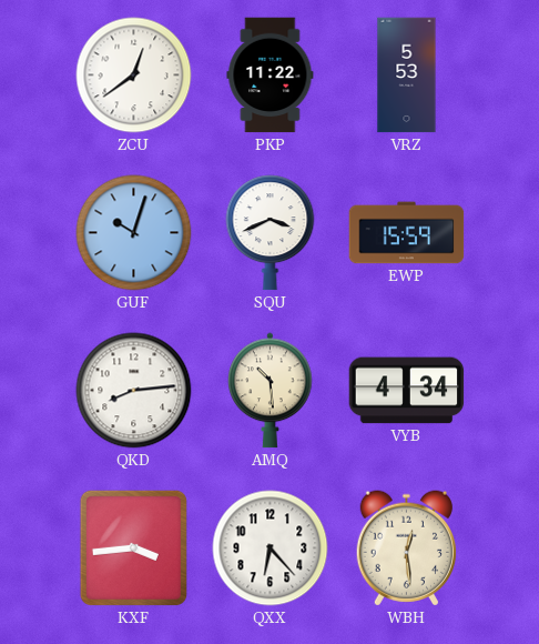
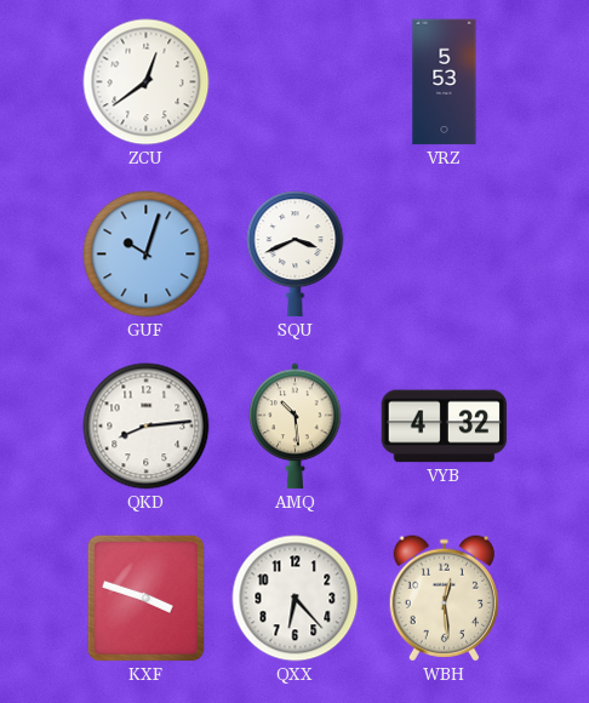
PKP: 11:22 -> none
EWP: 15:59 -> none
VYB: 4:34 -> 4:32
KXF: 3:44 -> 3:48
